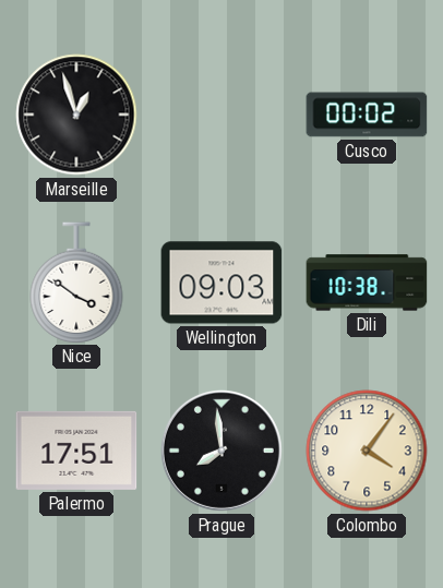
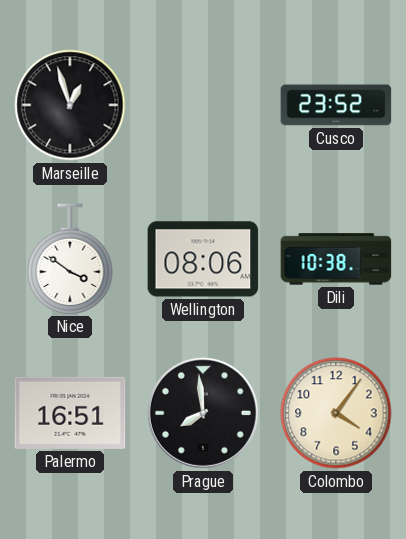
Cusco: 00:02 -> 23:52
Wellington: 09:03 -> 08:06
Palermo: 17:51 -> 16:51
